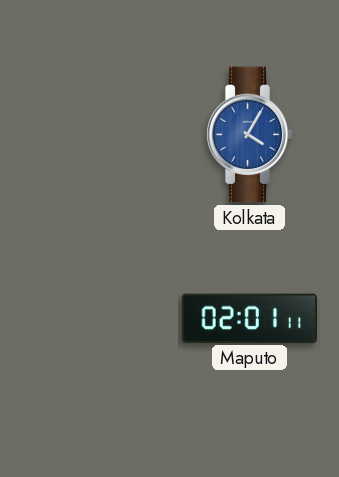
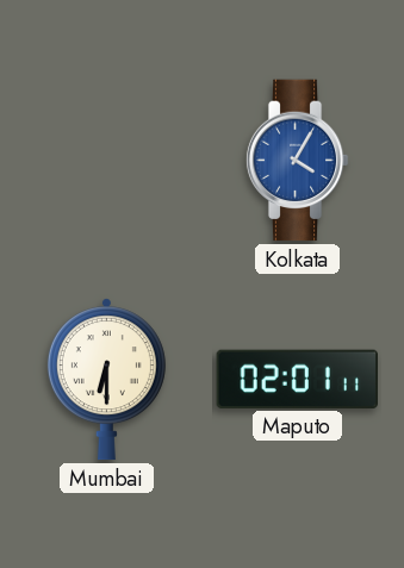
Mumbai: none -> 6:30
